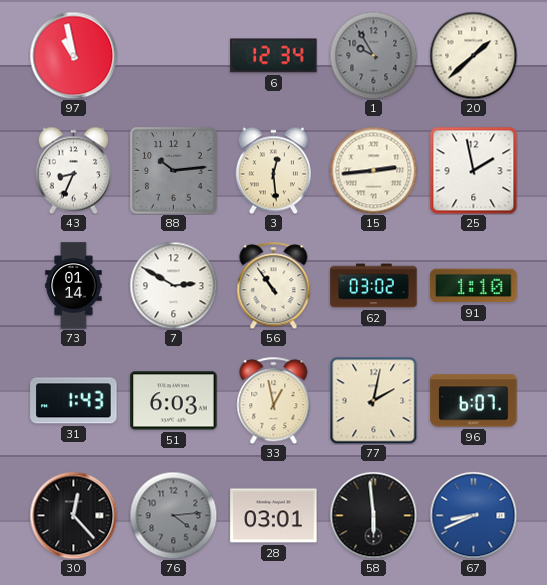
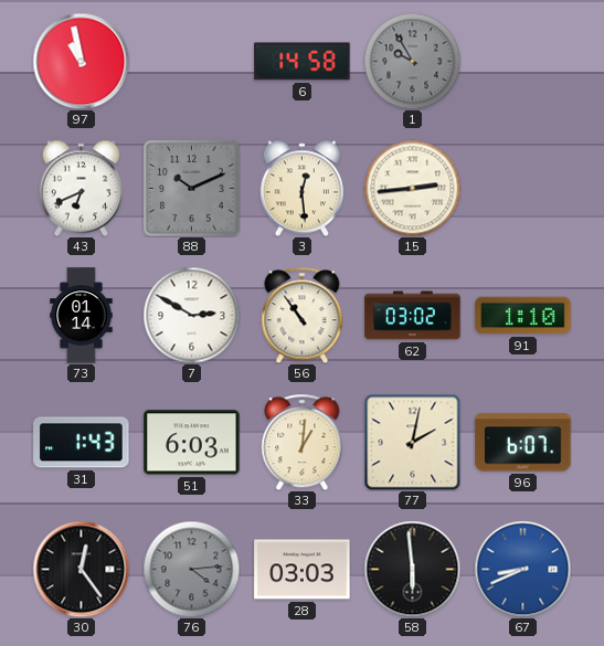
6: 12:34 -> 14:58
20: 1:38 -> none
43: 8:34 -> 6:41
88: 10:14 -> 10:11
25: 1:58 -> none
33: 12:58 -> 1:01
30: 12:23 -> 12:24
28: 03:01 -> 03:03
